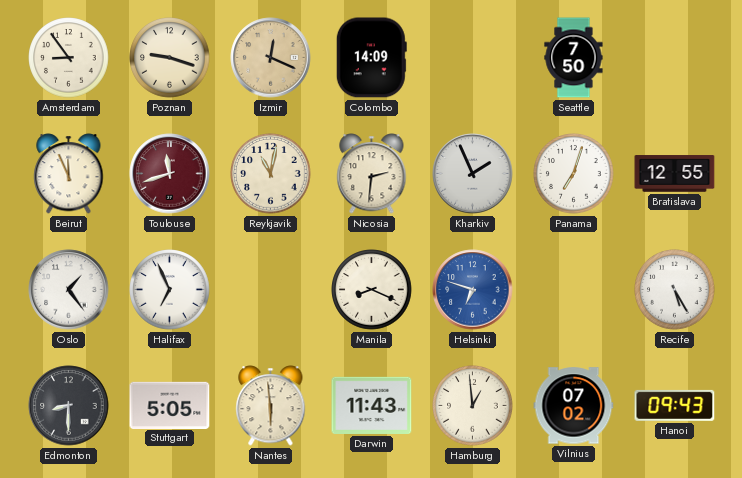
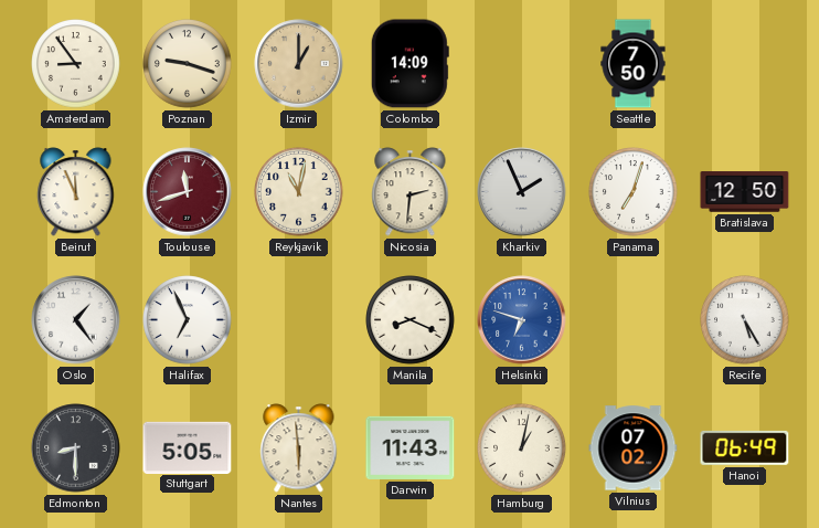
Izmir: 12:19 -> 1:00
Bratislava: 12:55 -> 12:50
Hamburg: 12:59 -> 1:02
Hanoi: 09:43 -> 06:49
